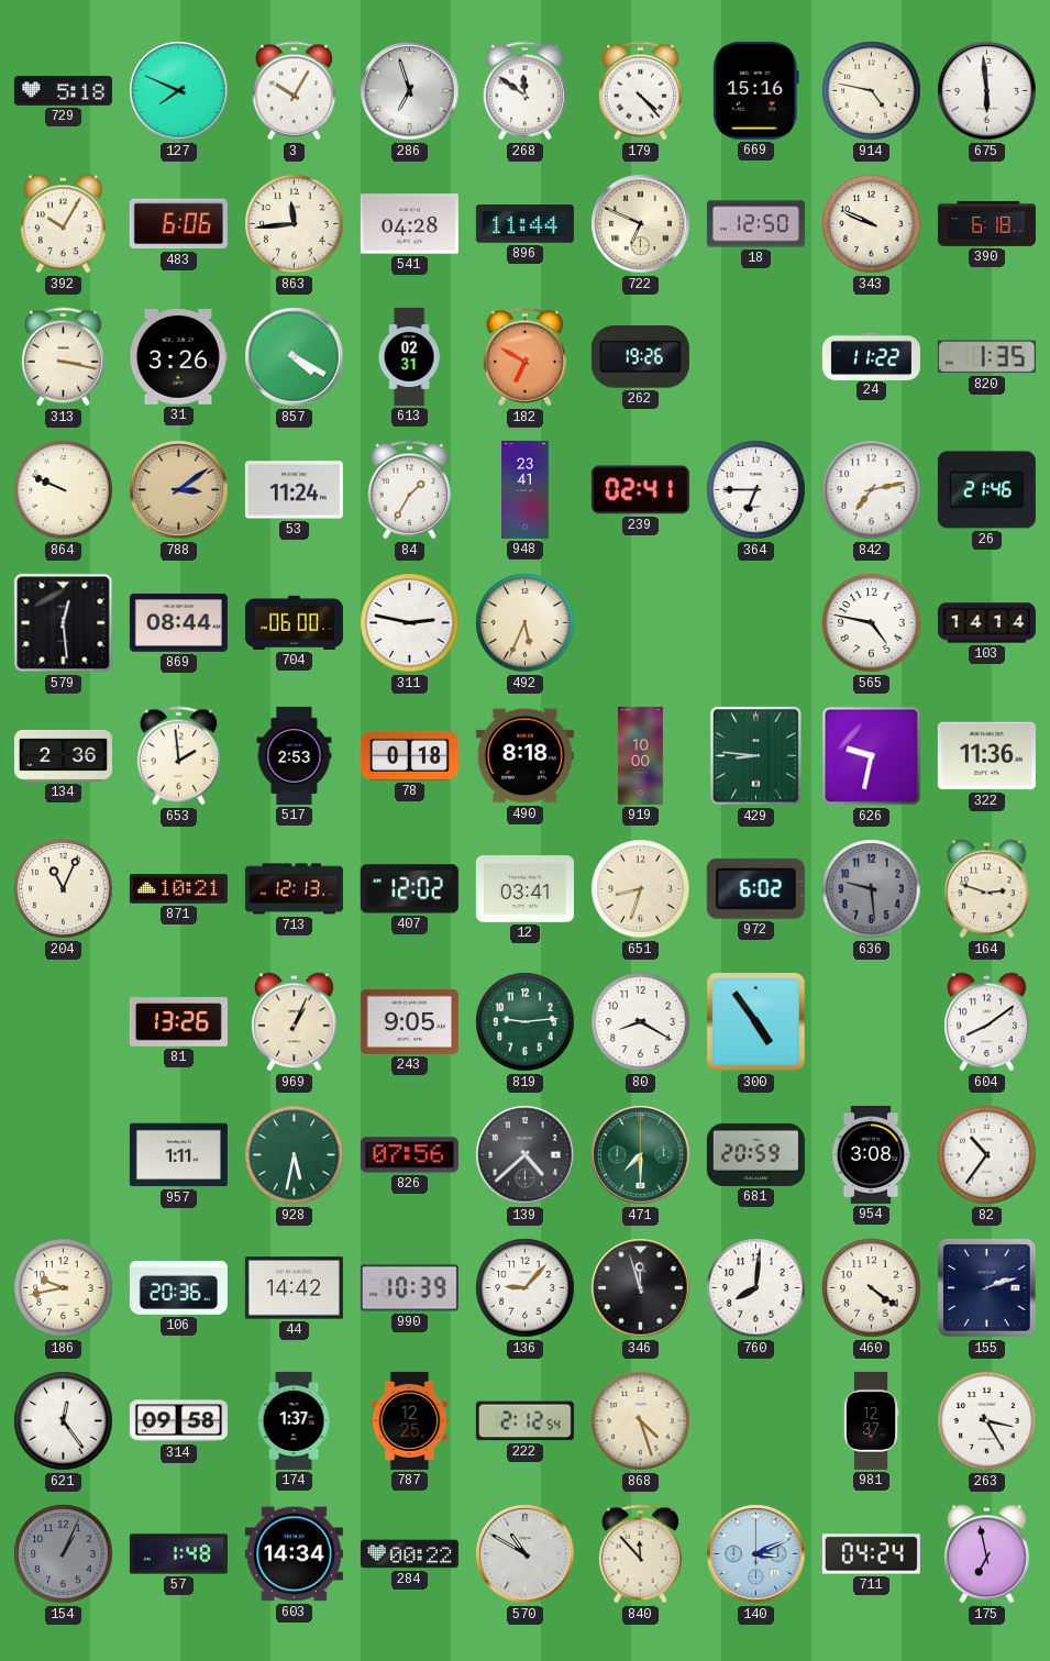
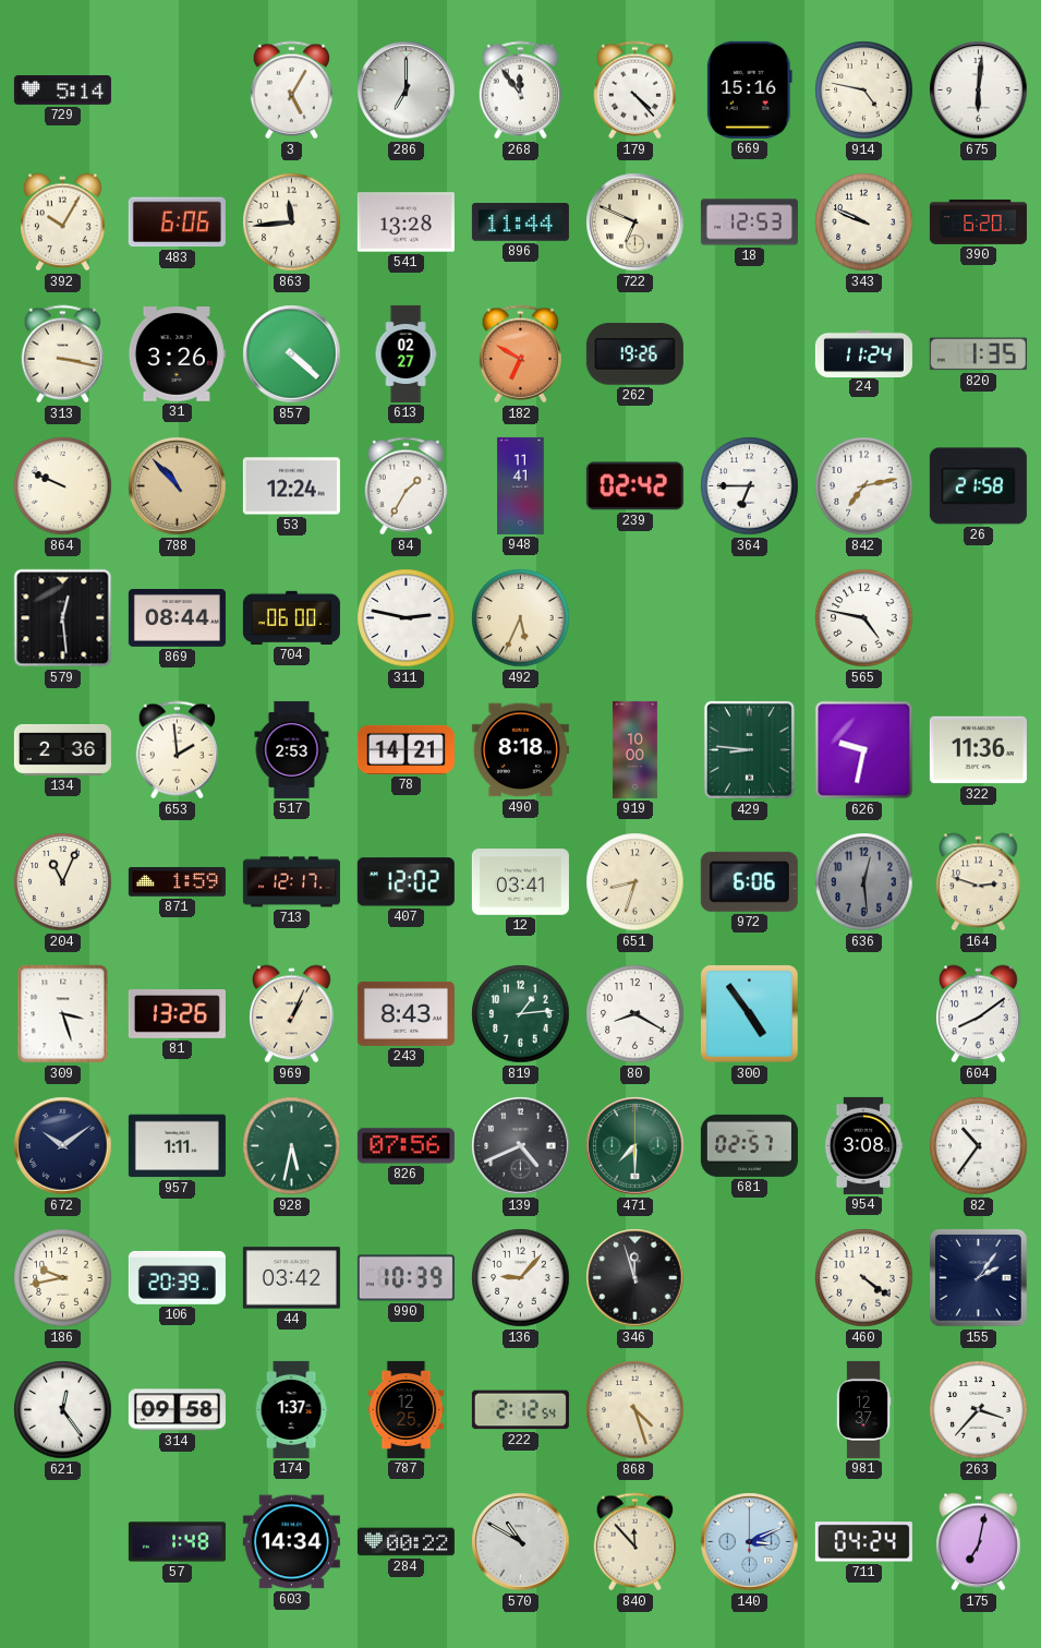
729: 5:18 -> 5:14
127: 7:49 -> none
3: 10:05 -> 5:05
286: 6:57 -> 7:00
268: 11:51 -> 11:54
675: 5:59 -> 6:01
541: 04:28 -> 13:28
18: 12:50 -> 12:53
390: 6:18 -> 6:20
857: 4:20 -> 4:22
613: 02:31 -> 02:27
24: 11:22 -> 11:24
788: 3:09 -> 10:53
53: 11:24 -> 12:24
948: 23:41 -> 11:41
239: 02:41 -> 02:42
26: 21:46 -> 21:58
103: 14:14 -> none
78: 0:18 -> 14:21
871: 10:21 -> 1:59
713: 12:13 -> 12:17
972: 6:02 -> 6:06
636: 9:29 -> 12:29
309: none -> 3:27
243: 9:05 -> 8:43
819: 9:14 -> 1:14
672: none -> 10:09
139: 4:38 -> 4:41
681: 20:59 -> 02:57
106: 20:36 -> 20:39
44: 14:42 -> 03:42
760: 8:01 -> none
155: 2:12 -> 2:06
263: 3:25 -> 3:37
154: 1:04 -> none
175: 6:58 -> 7:02
